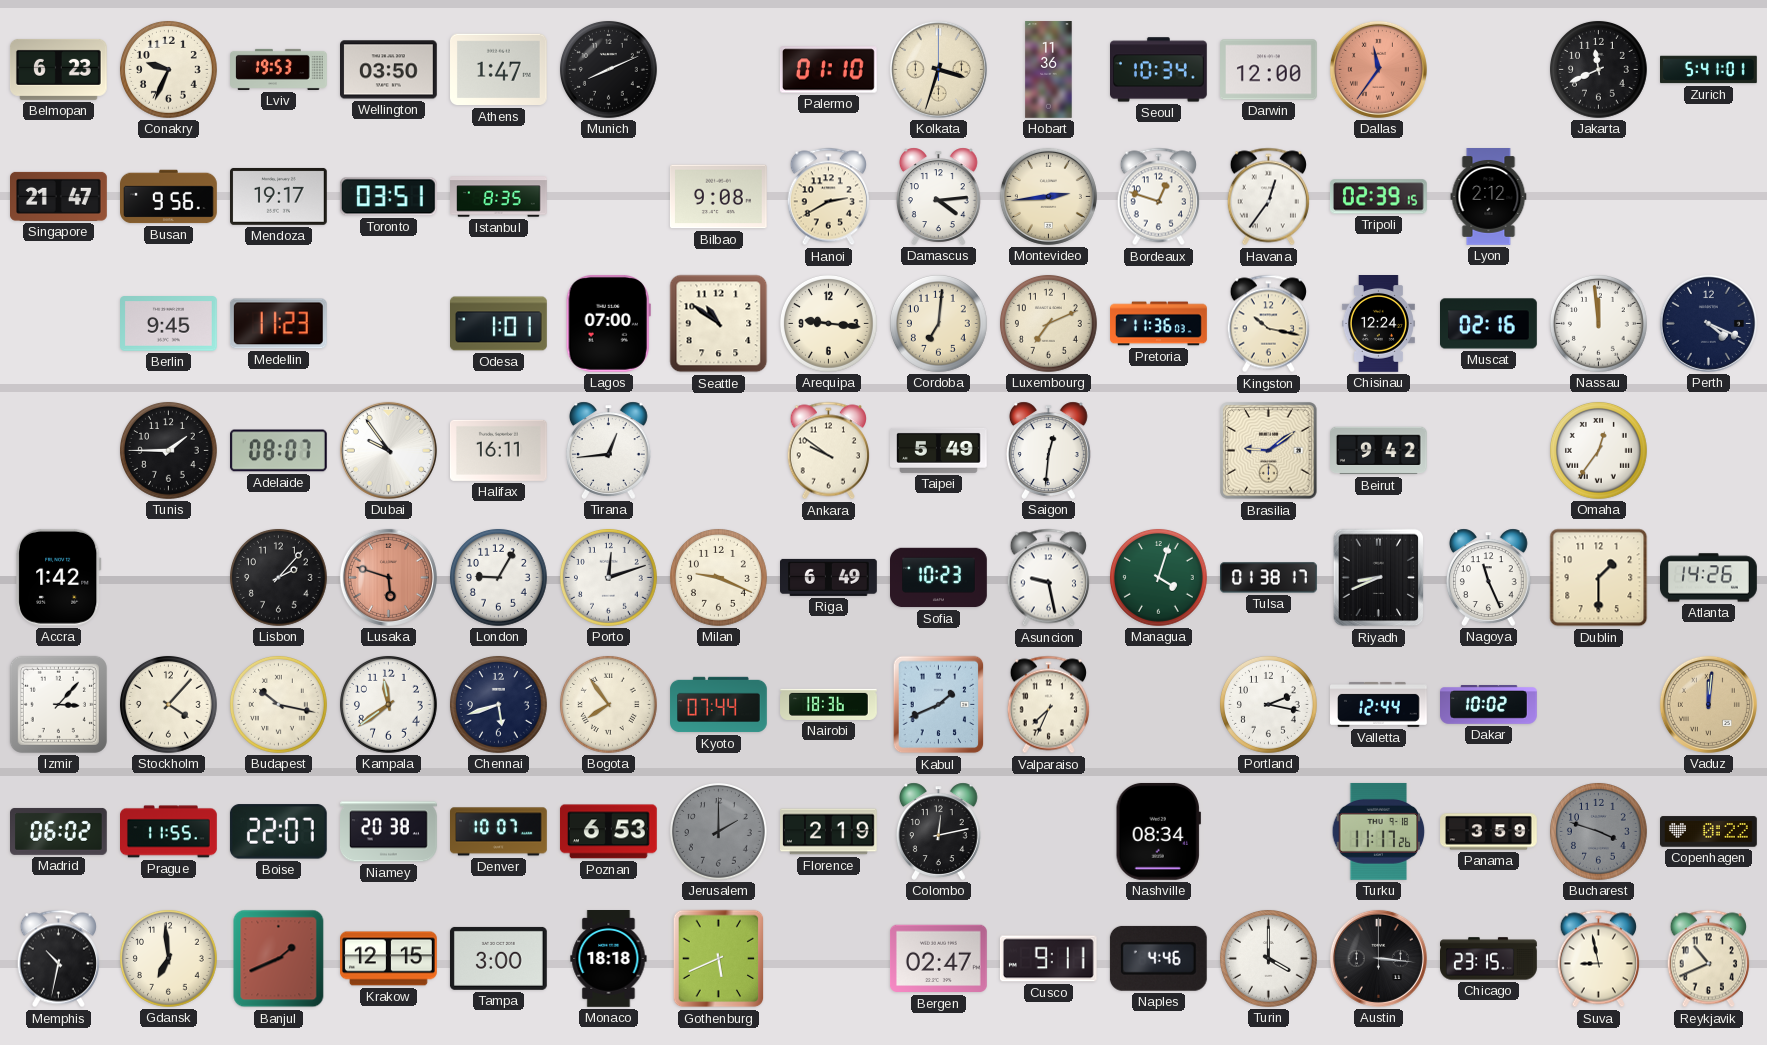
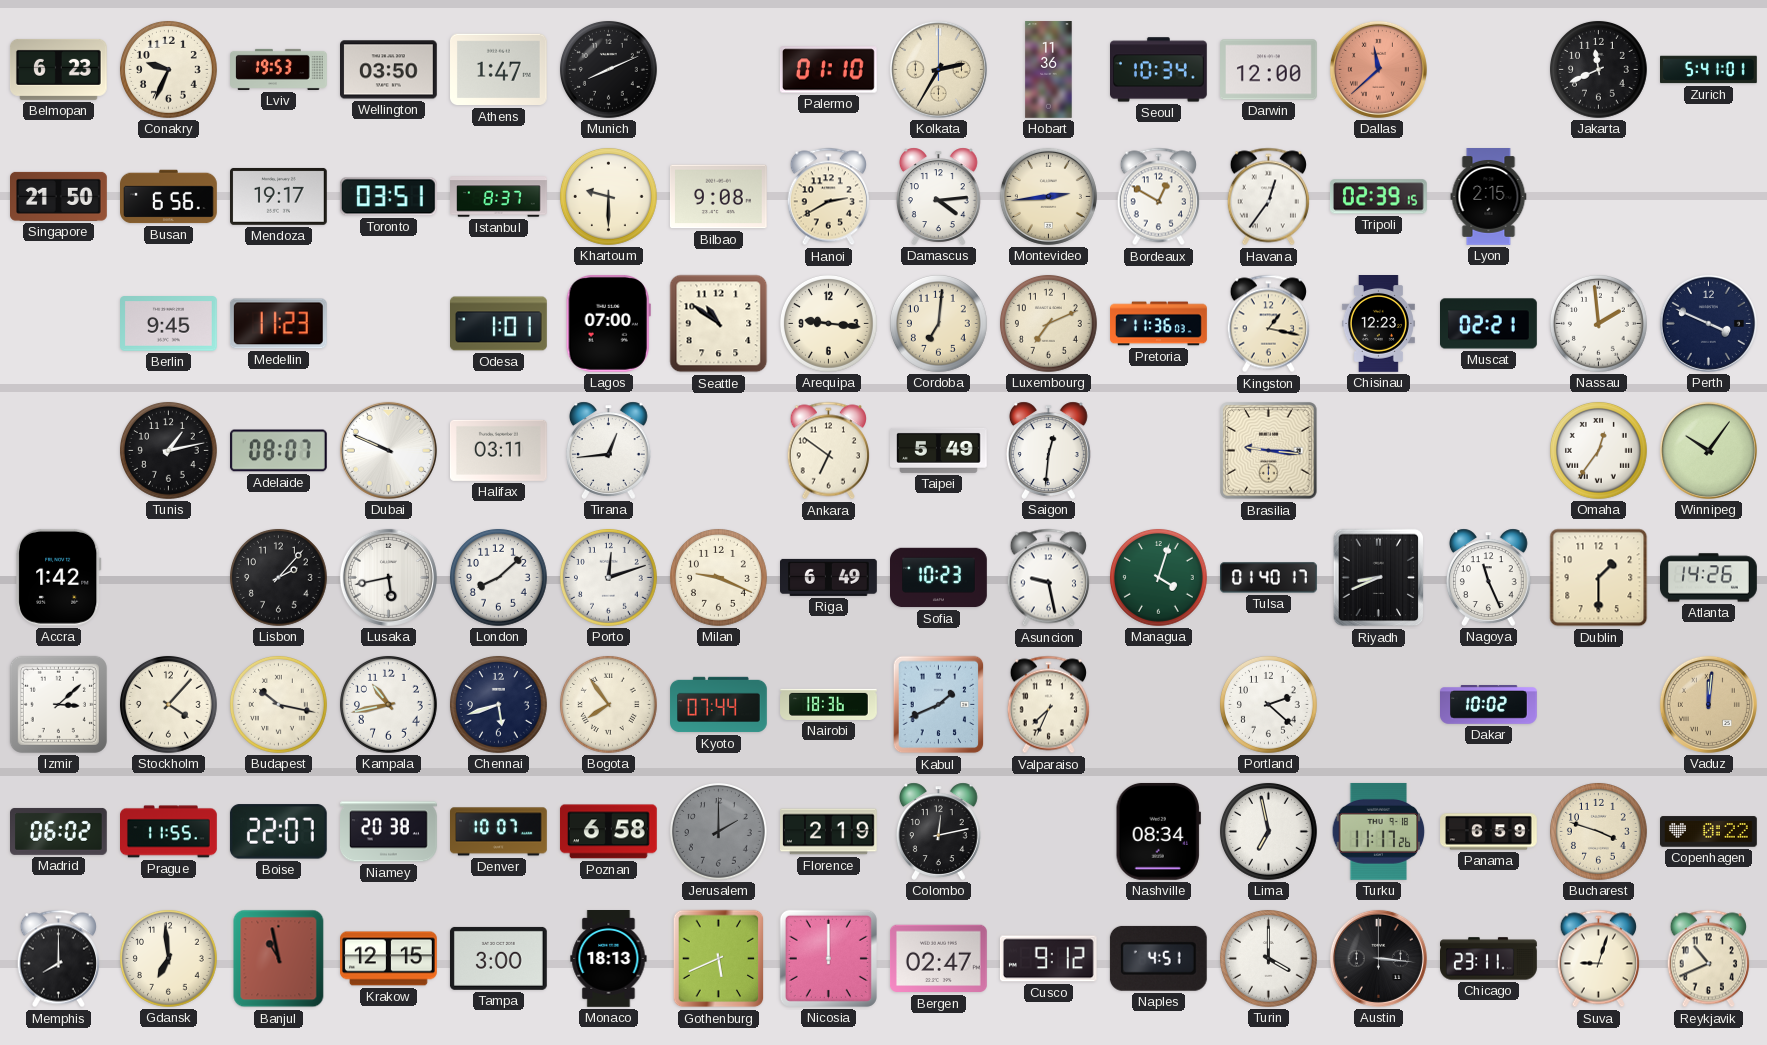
Kolkata: 3:33 -> 2:35
Dallas: 11:36 -> 11:38
Singapore: 21:47 -> 21:50
Busan: 9:56 -> 6:56
Istanbul: 8:35 -> 8:37
Khartoum: none -> 9:30
Bordeaux: 12:48 -> 12:50
Lyon: 2:12 -> 2:15
Kingston: 10:17 -> 1:17
Chisinau: 12:24 -> 12:23
Muscat: 02:16 -> 02:21
Nassau: 11:59 -> 1:59
Perth: 4:19 -> 3:49
Tunis: 1:45 -> 1:13
Dubai: 9:54 -> 9:49
Halifax: 16:11 -> 03:11
Ankara: 9:51 -> 6:51
Brasilia: 9:09 -> 9:16
Beirut: 9:42 -> none
Winnipeg: none -> 10:06
Lusaka: 5:48 -> 5:43
Lusaka dial: salmon -> white
London: 9:05 -> 8:08
Tulsa: 01:38 -> 01:40
Izmir: 3:07 -> 3:08
Kampala: 11:39 -> 10:43
Portland: 2:17 -> 2:22
Valletta: 12:44 -> none
Poznan: 6:53 -> 6:58
Lima: none -> 6:58
Panama: 3:59 -> 6:59
Bucharest dial: grey -> cream
Memphis: 10:32 -> 8:00
Banjul: 1:41 -> 10:58
Monaco: 18:18 -> 18:13
Nicosia: none -> 12:00
Cusco: 9:11 -> 9:12
Naples: 4:46 -> 4:51
Chicago: 23:15 -> 23:11
Suva: 8:58 -> 9:03
